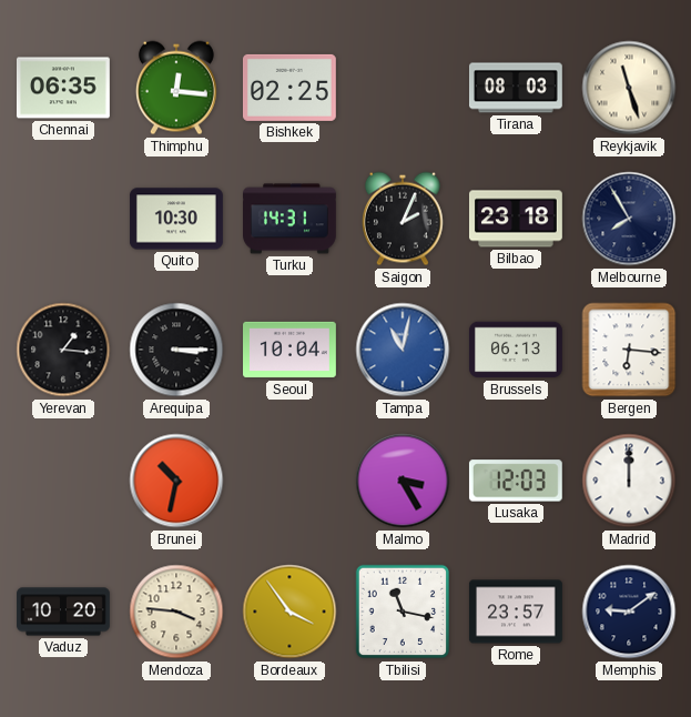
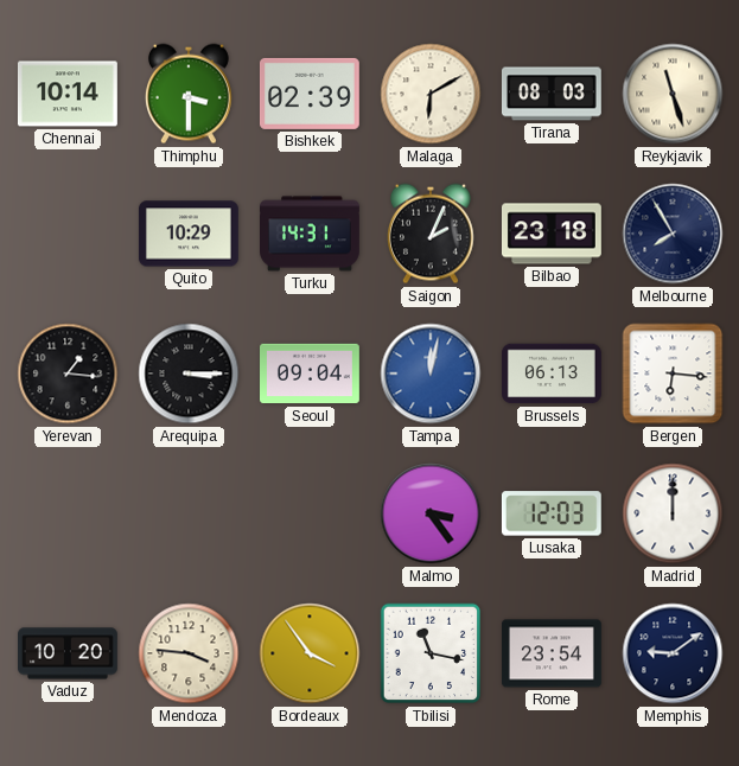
Chennai: 06:35 -> 10:14
Thimphu: 12:16 -> 3:30
Bishkek: 02:25 -> 02:39
Malaga: none -> 6:10
Quito: 10:30 -> 10:29
Seoul: 10:04 -> 09:04
Tampa: 11:02 -> 12:02
Brunei: 10:32 -> none
Malmo: 3:25 -> 3:24
Rome: 23:57 -> 23:54
